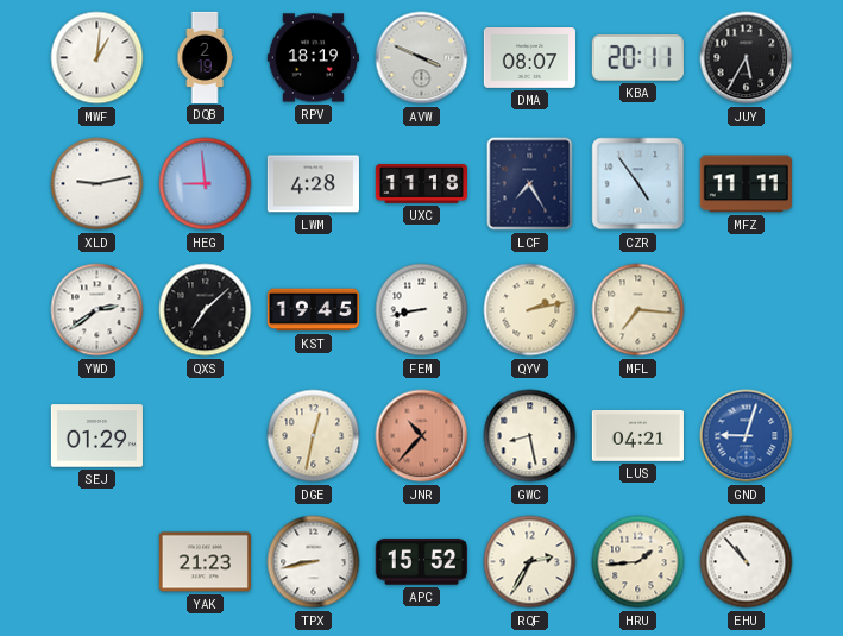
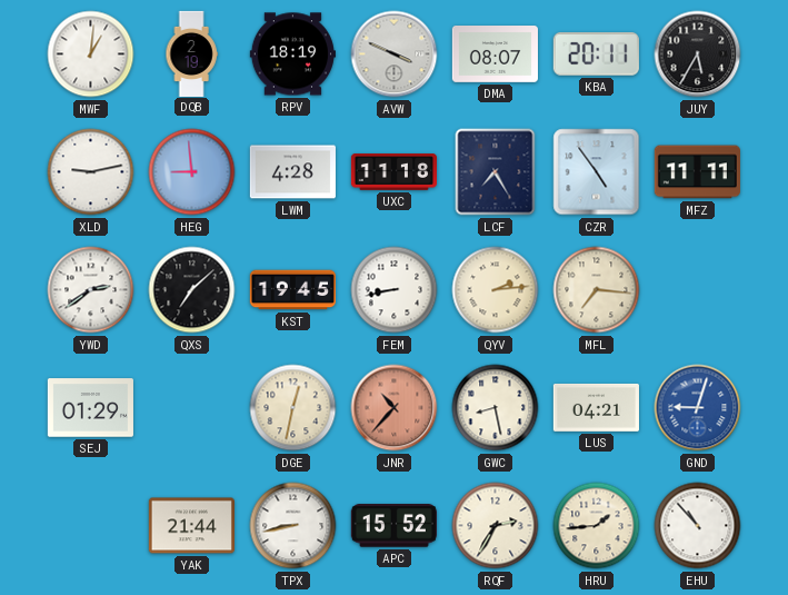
QYV: 2:13 -> 2:14
YAK: 21:23 -> 21:44
